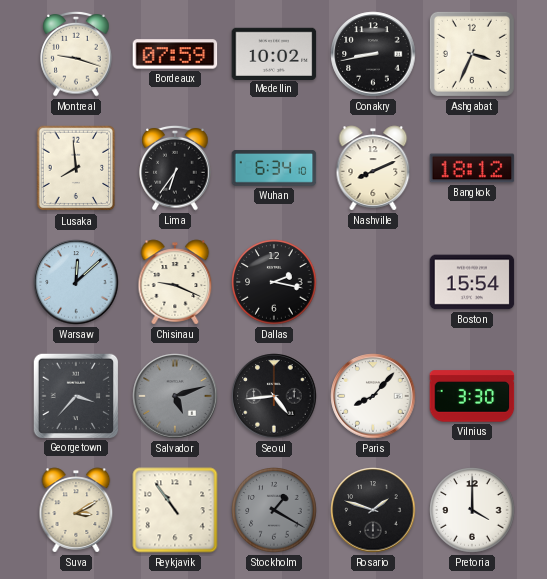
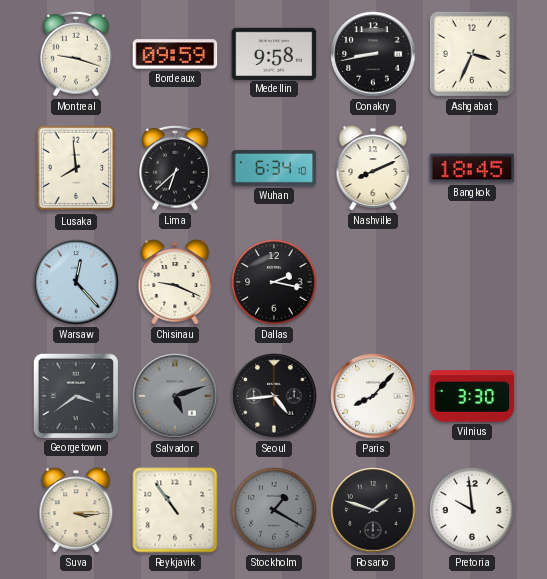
Bordeaux: 07:59 -> 09:59
Medellin: 10:02 -> 9:58
Lima: 6:36 -> 6:38
Bangkok: 18:12 -> 18:45
Warsaw: 12:08 -> 12:23
Boston: 15:54 -> none
Georgetown: 3:37 -> 3:39
Suva: 3:10 -> 3:15
Pretoria: 4:00 -> 9:59
